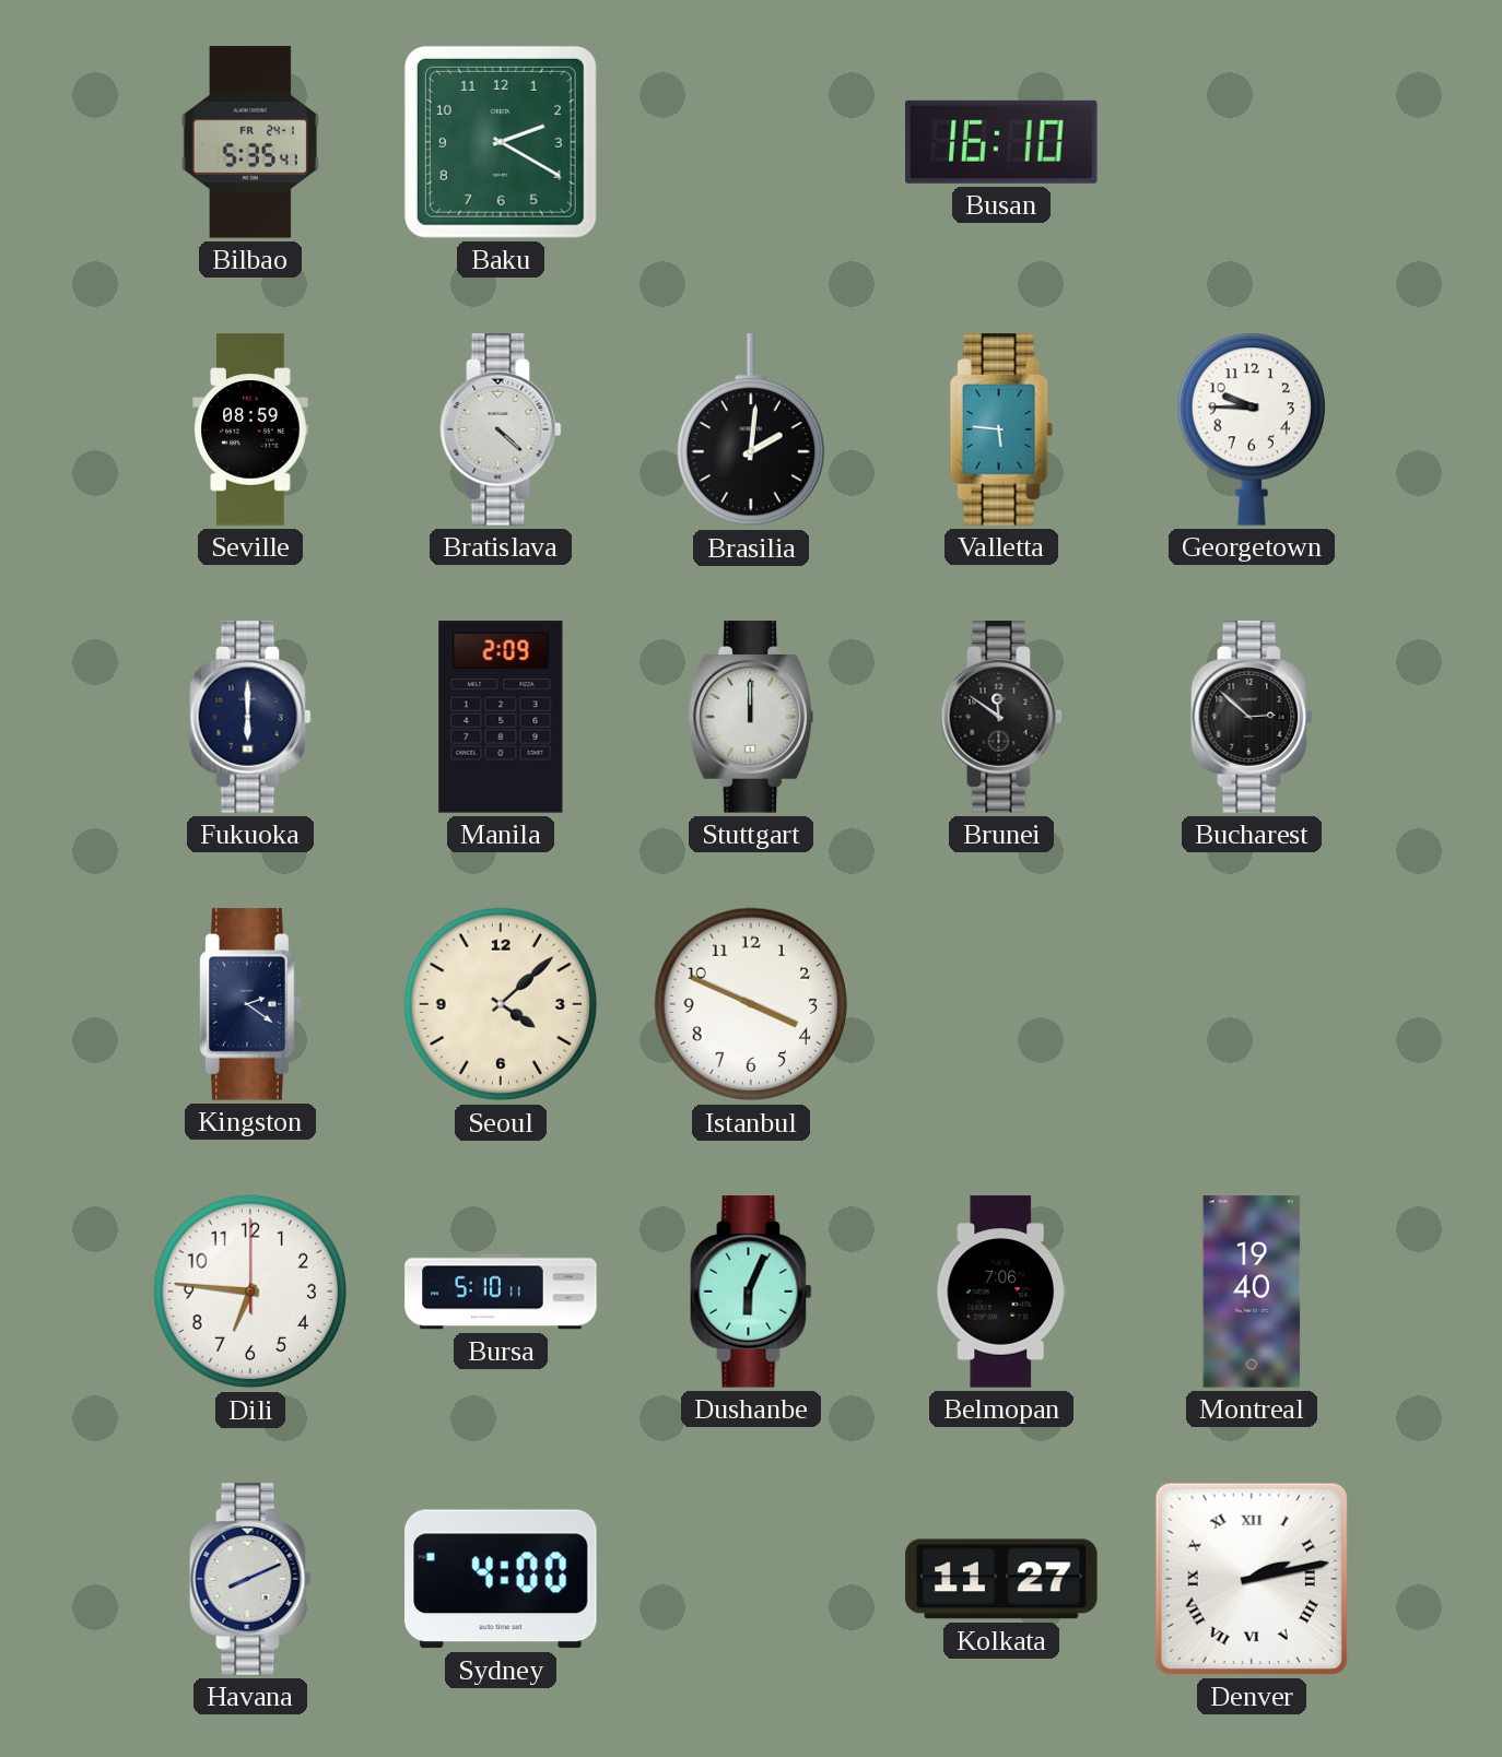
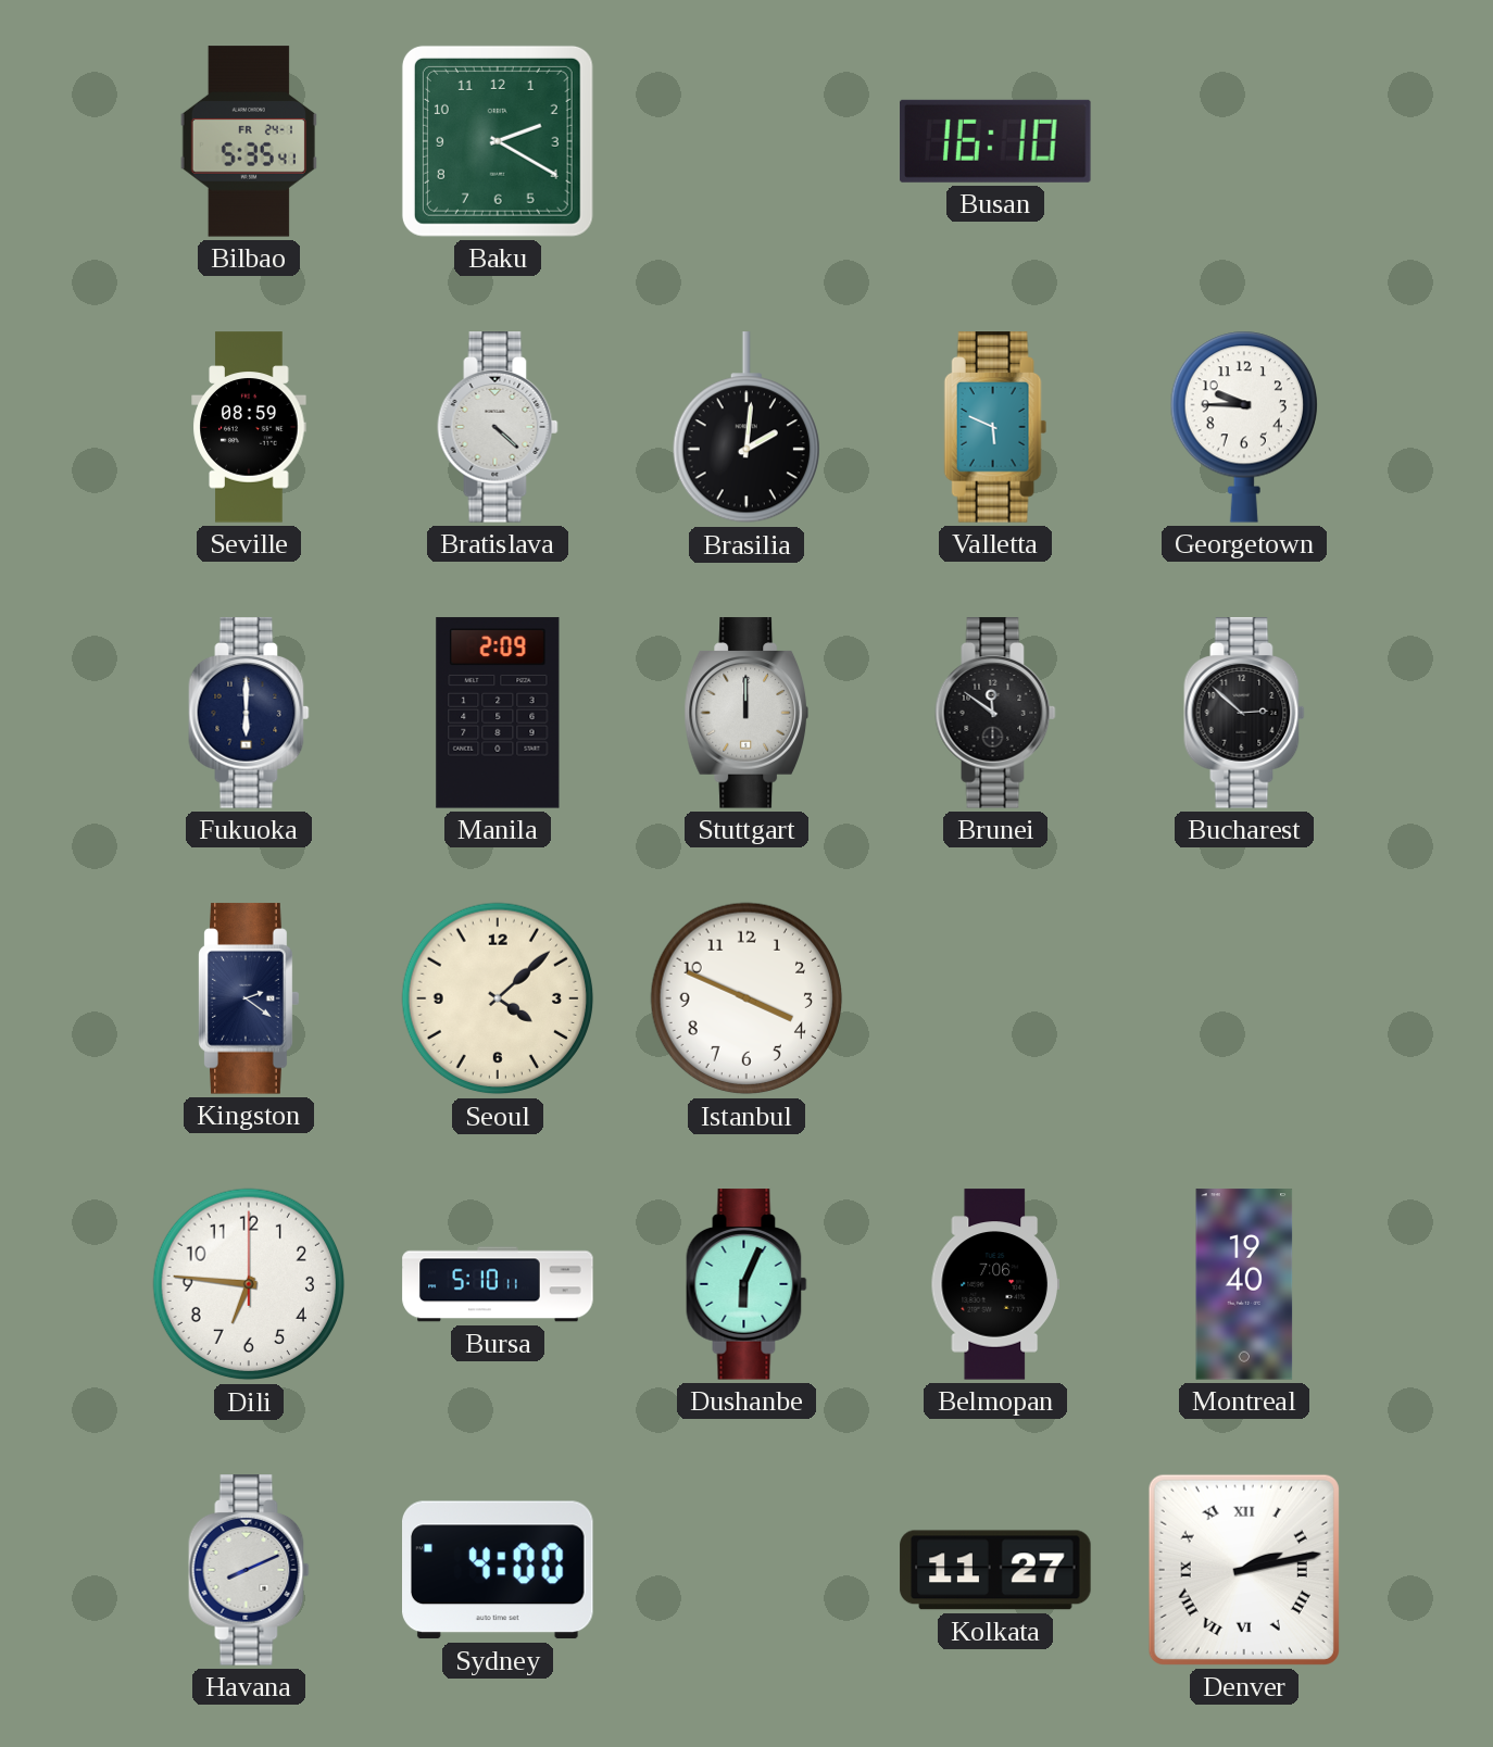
Valletta: 5:46 -> 5:49
